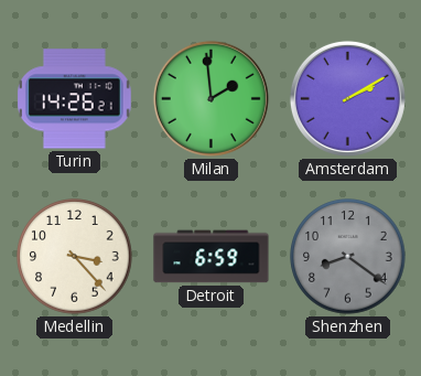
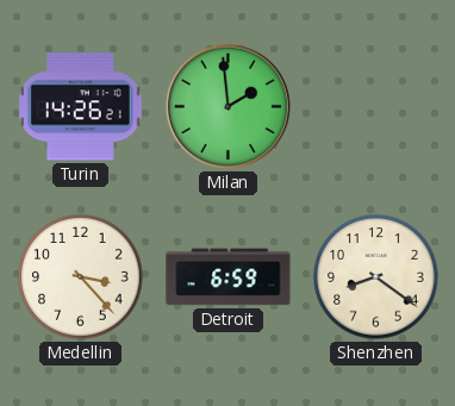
Amsterdam: 2:10 -> none
Shenzhen dial: grey -> cream
